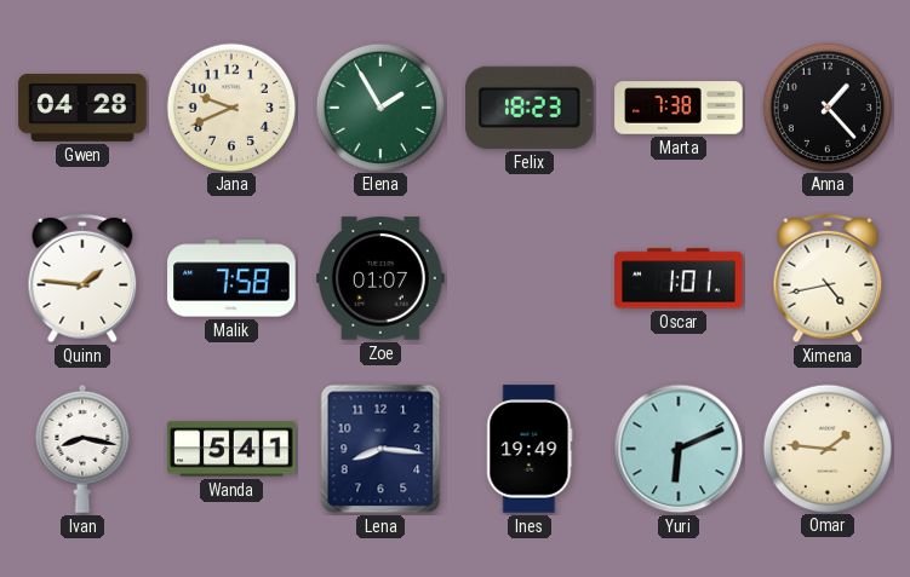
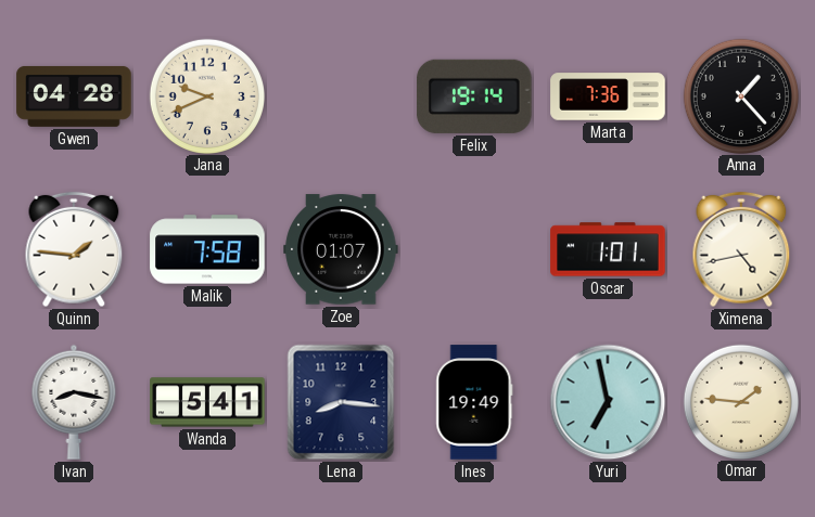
Elena: 1:55 -> none
Felix: 18:23 -> 19:14
Marta: 7:38 -> 7:36
Yuri: 6:11 -> 6:58
